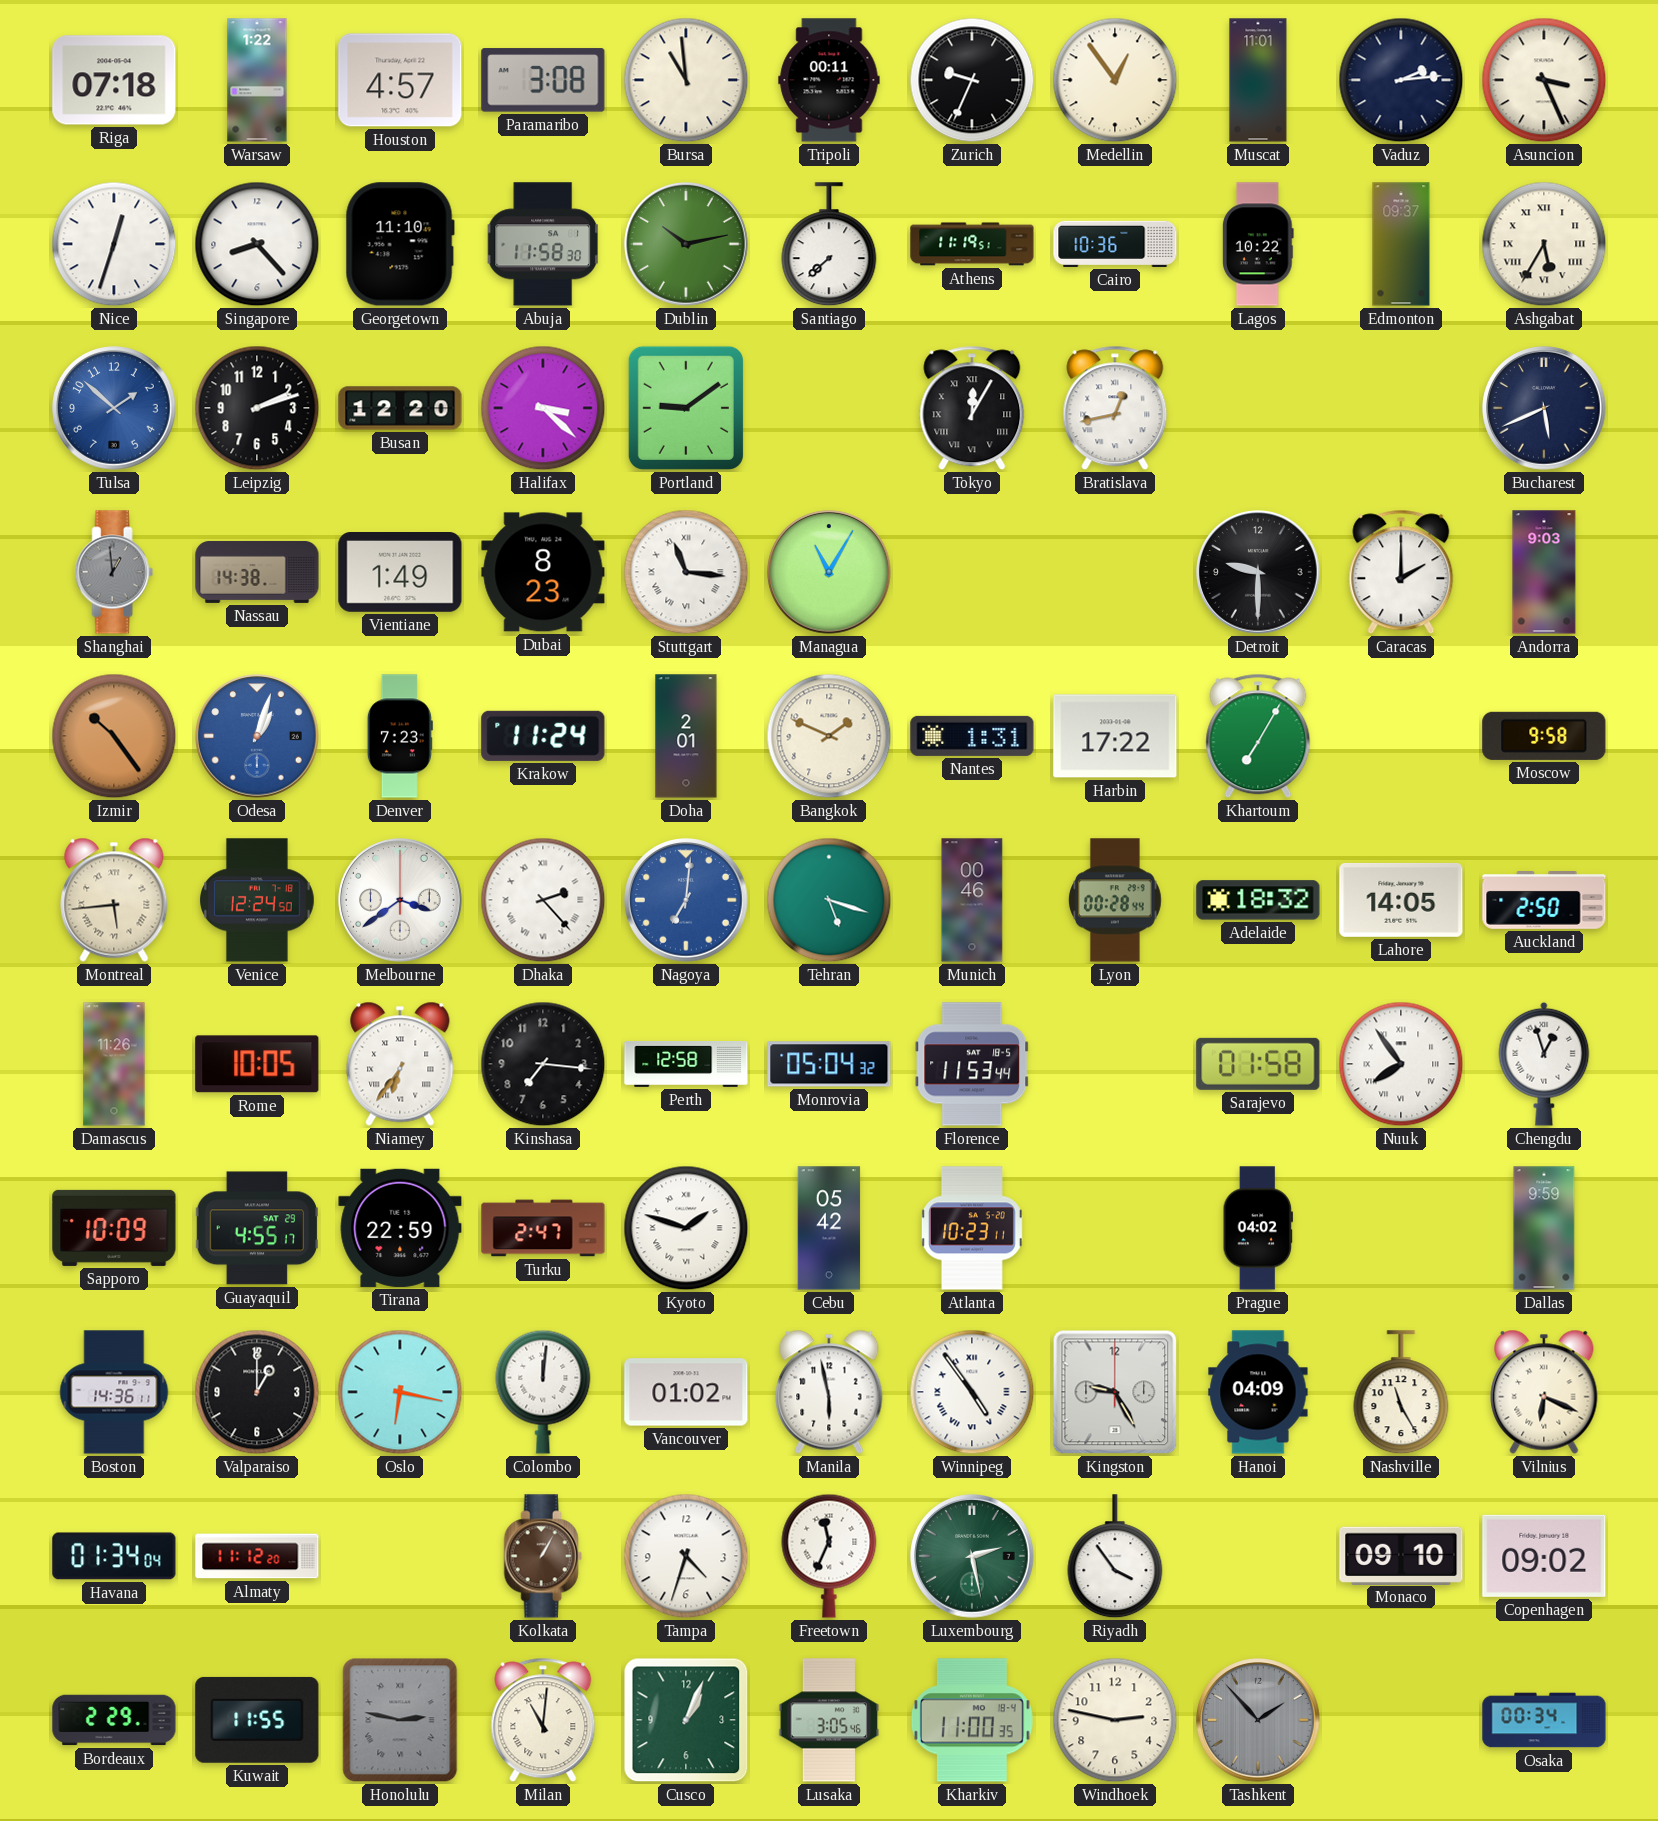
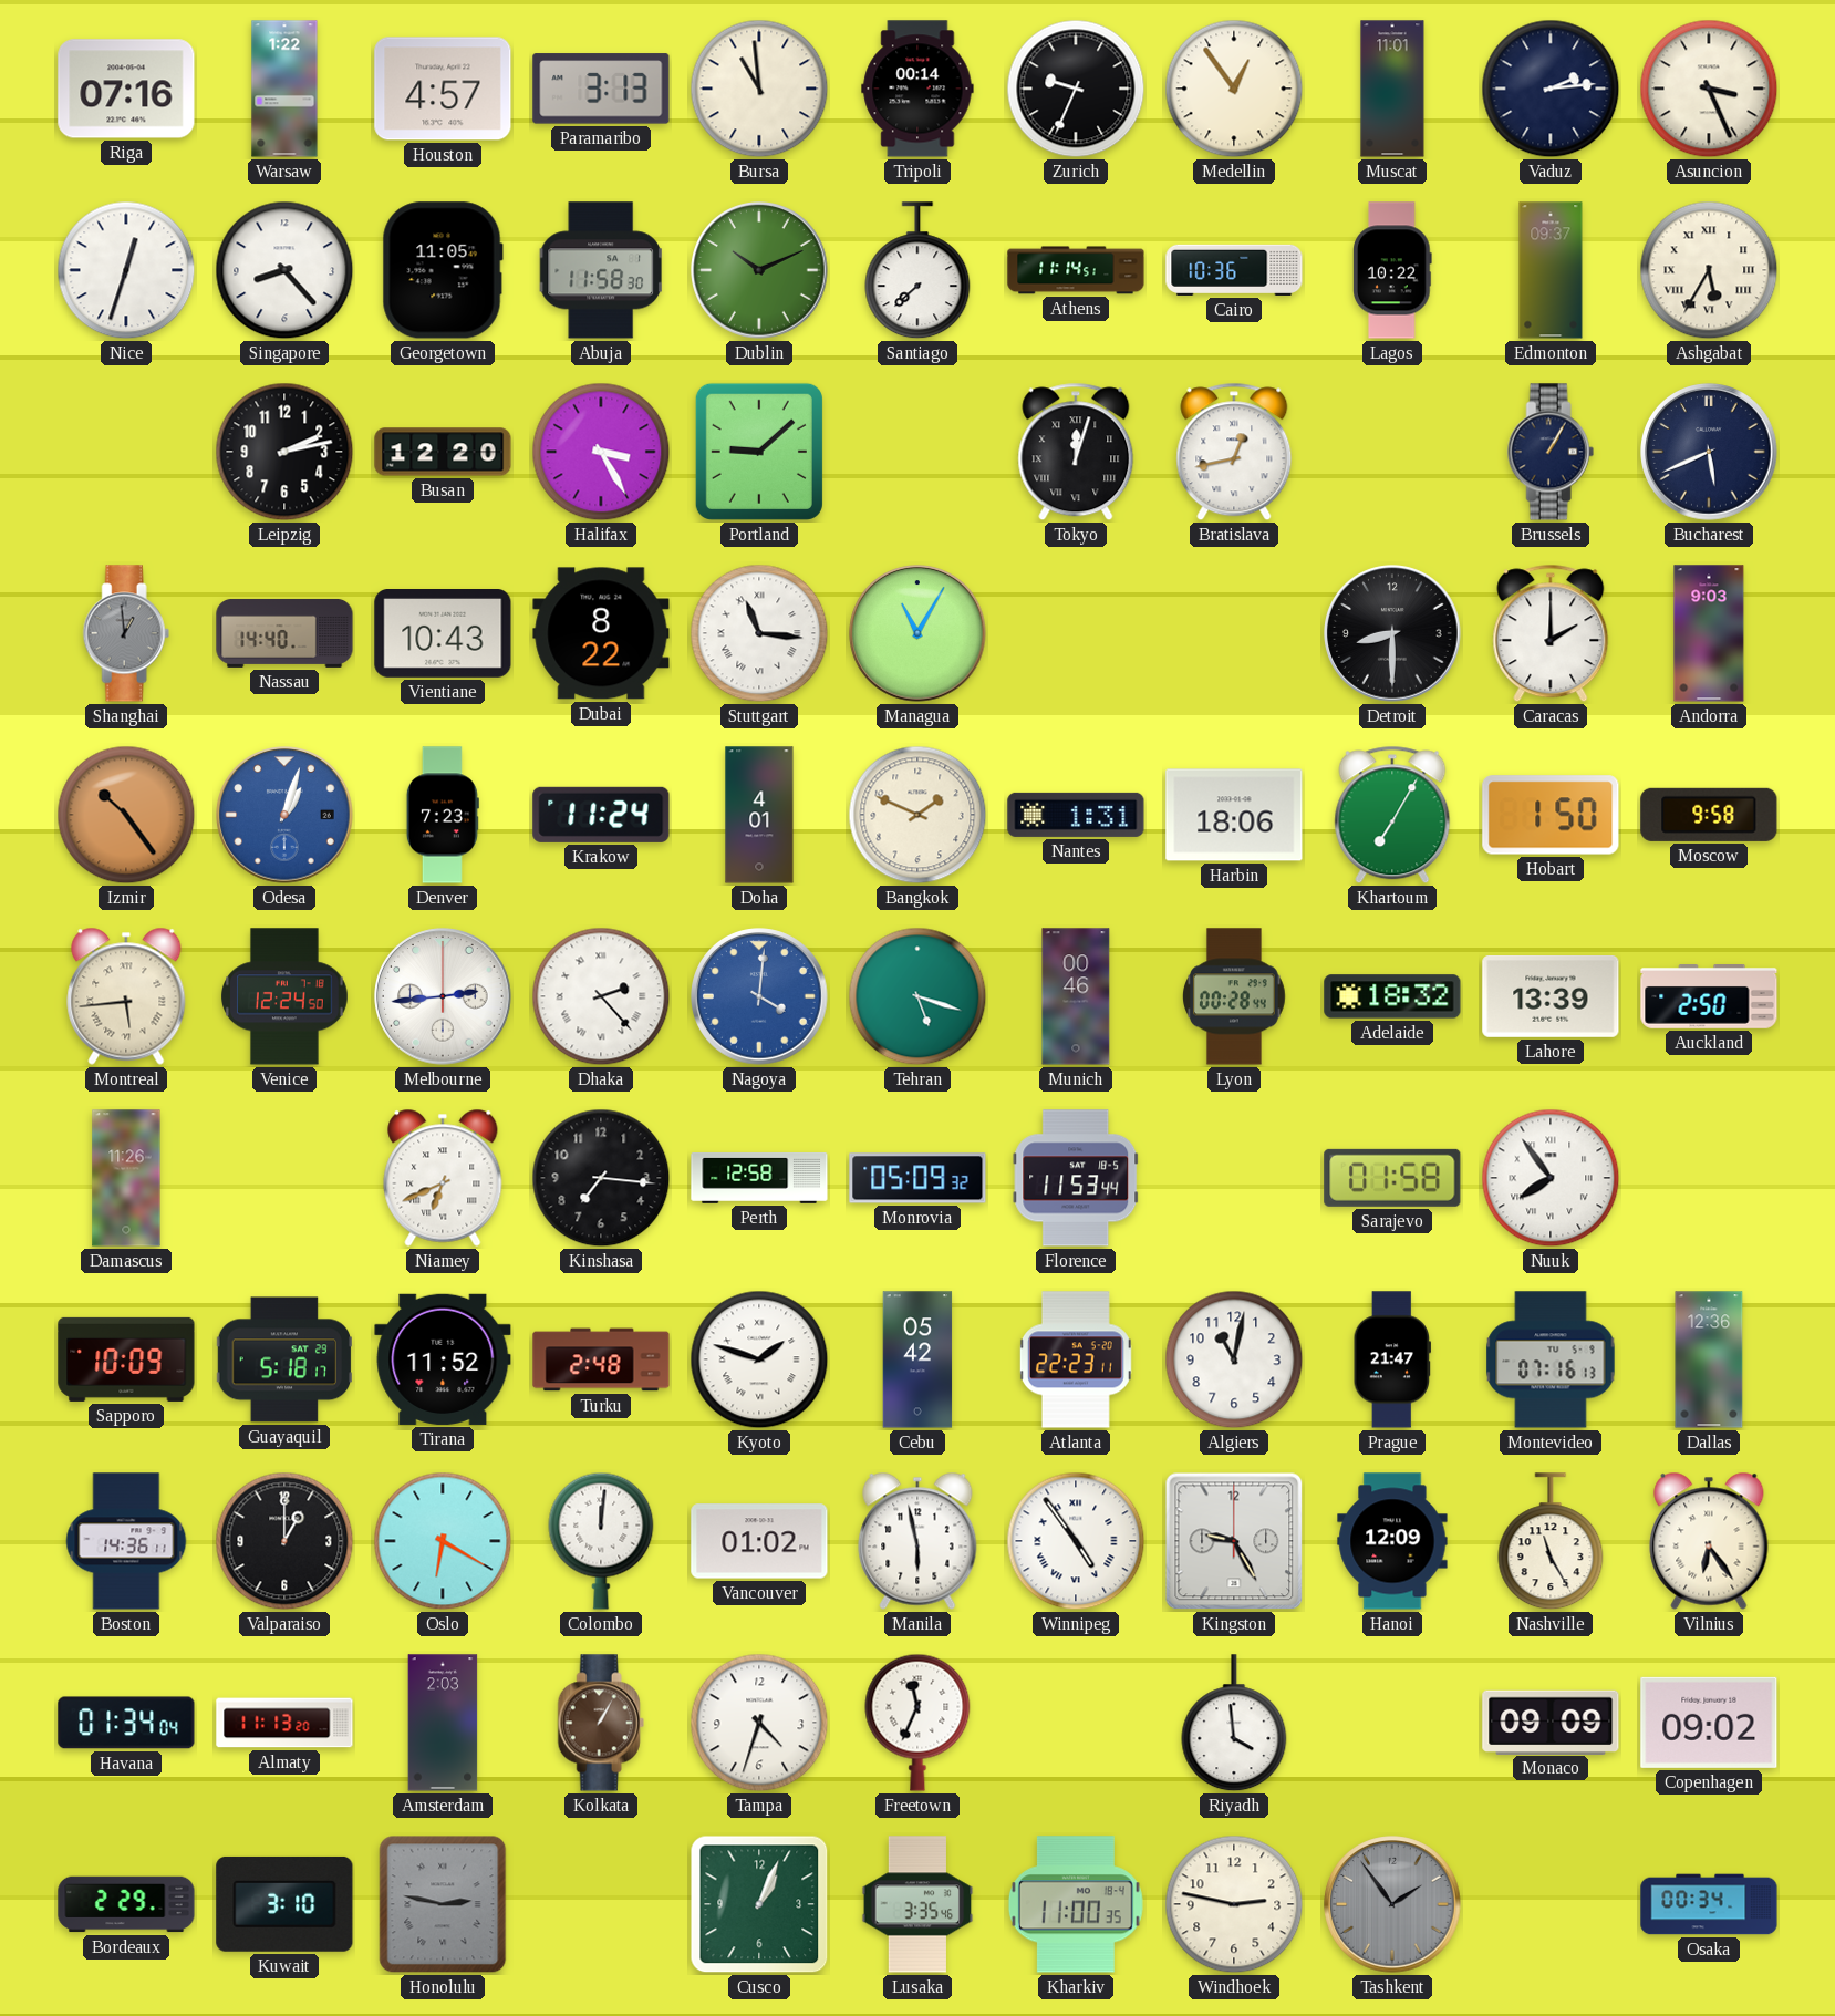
Riga: 07:18 -> 07:16
Paramaribo: 3:08 -> 3:13
Tripoli: 00:11 -> 00:14
Georgetown: 11:10 -> 11:05
Dublin: 10:13 -> 10:11
Athens: 11:19 -> 11:14
Tulsa: 1:52 -> none
Leipzig: 2:12 -> 2:13
Halifax: 3:22 -> 3:25
Portland: 9:09 -> 9:08
Tokyo: 12:05 -> 12:03
Brussels: none -> 1:05
Nassau: 14:38 -> 14:40
Vientiane: 1:49 -> 10:43
Dubai: 8:23 -> 8:22
Detroit: 9:30 -> 8:30
Doha: 2:01 -> 4:01
Harbin: 17:22 -> 18:06
Hobart: none -> 1:50
Melbourne: 3:39 -> 2:44
Nagoya: 7:01 -> 4:01
Lahore: 14:05 -> 13:39
Rome: 10:05 -> none
Niamey: 6:36 -> 6:41
Monrovia: 05:04 -> 05:09
Chengdu: 12:57 -> none
Guayaquil: 4:55 -> 5:18
Tirana: 22:59 -> 11:52
Turku: 2:47 -> 2:48
Atlanta: 10:23 -> 22:23
Algiers: none -> 11:02
Prague: 04:02 -> 21:47
Montevideo: none -> 07:16
Dallas: 9:59 -> 12:36
Oslo: 6:17 -> 6:20
Hanoi: 04:09 -> 12:09
Vilnius: 6:19 -> 6:24
Almaty: 11:12 -> 11:13
Amsterdam: none -> 2:03
Luxembourg: 2:28 -> none
Riyadh: 3:54 -> 3:59
Monaco: 09:10 -> 09:09
Kuwait: 11:55 -> 3:10
Milan: 11:01 -> none
Lusaka: 3:05 -> 3:35
Tashkent: 1:53 -> 1:54
